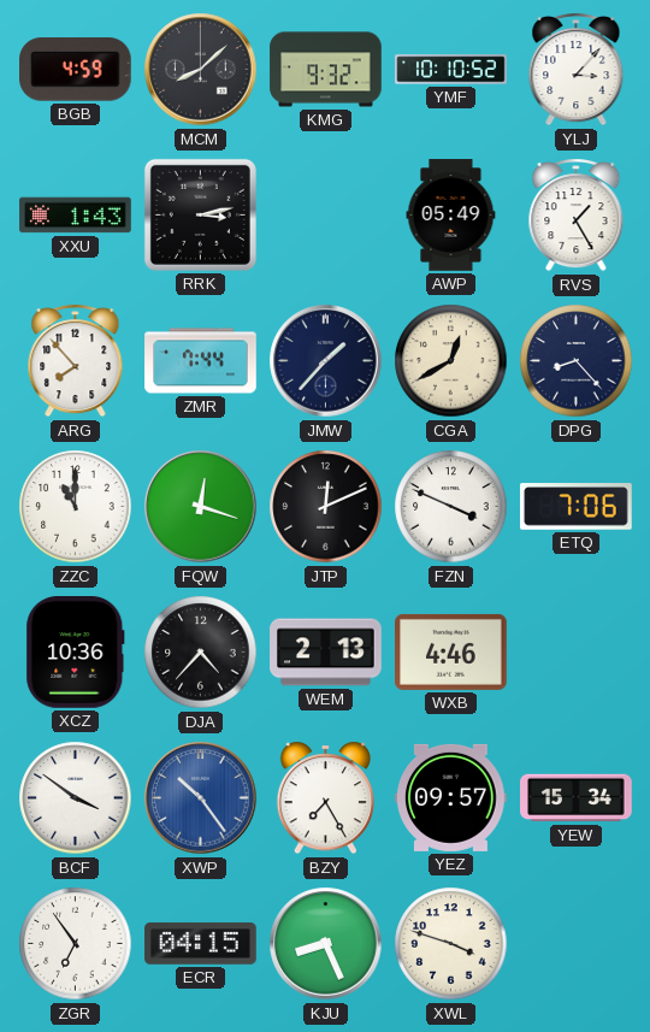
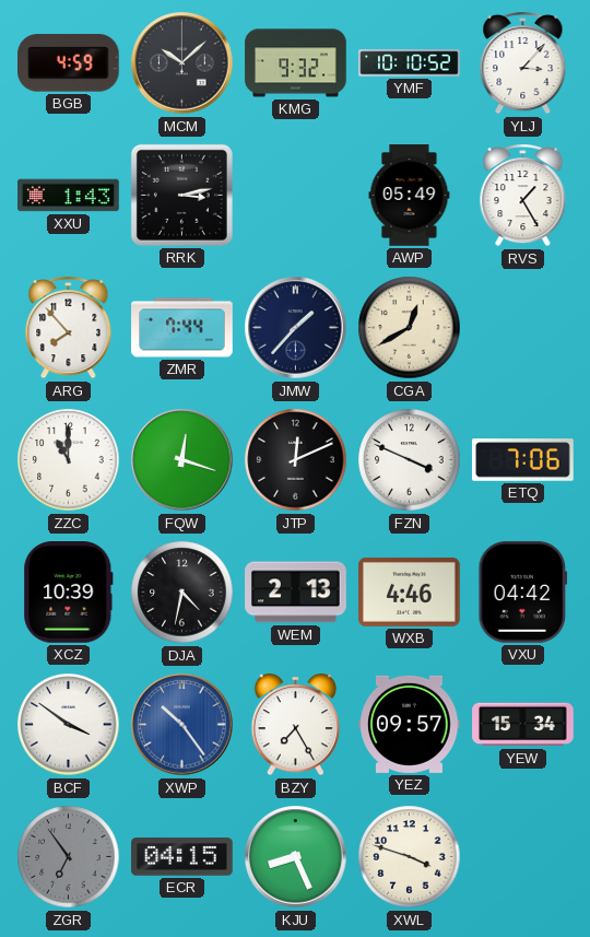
MCM: 8:08 -> 10:08
DPG: 8:23 -> none
XCZ: 10:36 -> 10:39
DJA: 4:37 -> 4:32
VXU: none -> 04:42
ZGR dial: white -> grey
